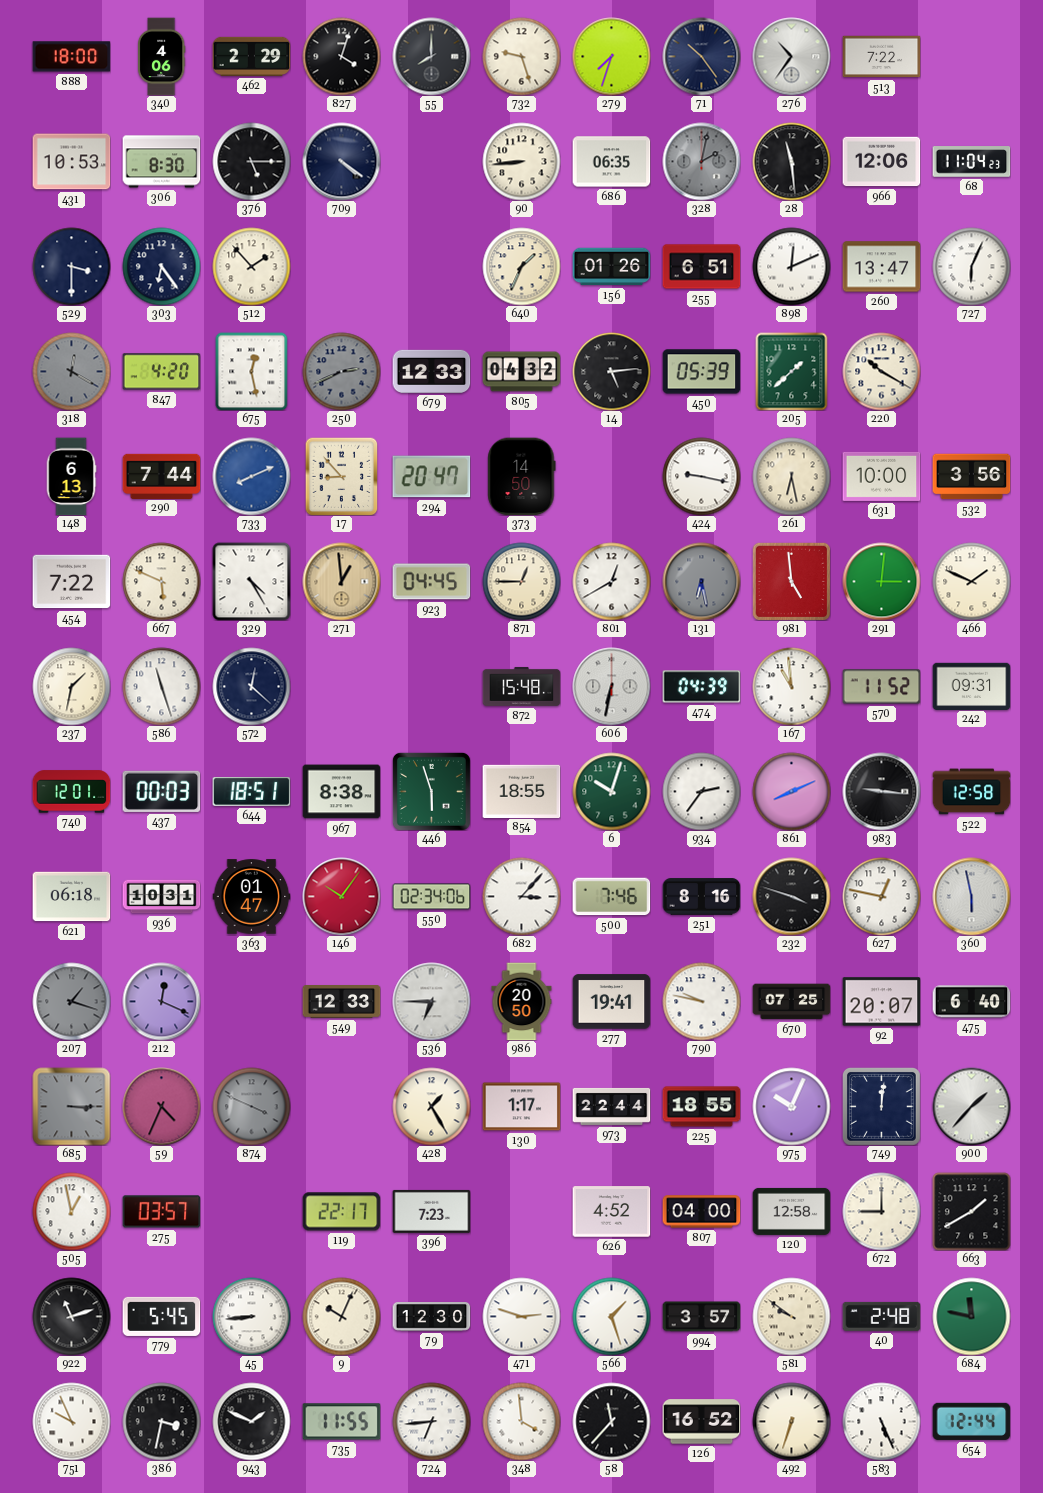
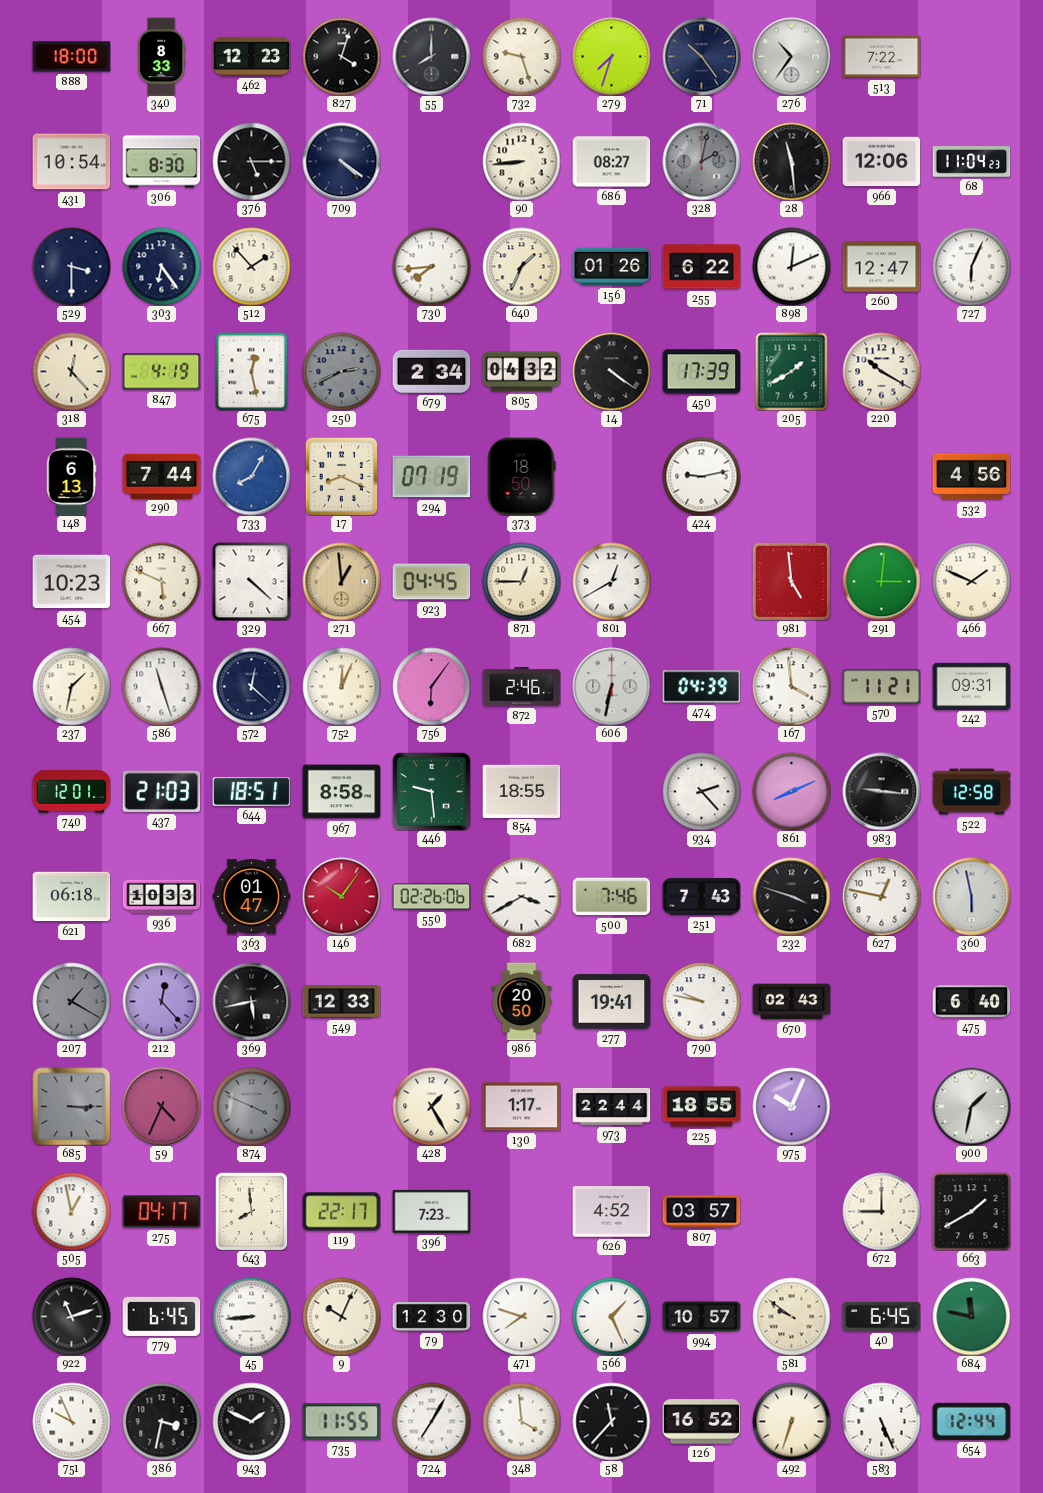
340: 4:06 -> 8:33
462: 2:29 -> 12:23
431: 10:53 -> 10:54
686: 06:35 -> 08:27
730: none -> 7:44
255: 6:51 -> 6:22
260: 13:47 -> 12:47
318: 12:20 -> 12:23
318 dial: grey -> cream
847: 4:20 -> 4:19
679: 12:33 -> 2:34
14: 5:14 -> 4:21
450: 05:39 -> 17:39
205: 1:38 -> 1:40
733: 8:11 -> 8:05
17: 8:53 -> 8:19
294: 20:47 -> 07:19
373: 14:50 -> 18:50
424: 9:17 -> 9:13
261: 6:28 -> none
631: 10:00 -> none
532: 3:56 -> 4:56
454: 7:22 -> 10:23
329: 4:25 -> 4:22
131: 6:28 -> none
752: none -> 12:04
756: none -> 6:06
872: 15:48 -> 2:46
167: 10:59 -> 3:59
570: 11:52 -> 11:21
437: 00:03 -> 21:03
967: 8:38 -> 8:58
446: 5:57 -> 9:29
6: 10:03 -> none
934: 2:36 -> 2:23
936: 10:31 -> 10:33
550: 02:34 -> 02:26
682: 3:07 -> 3:40
251: 8:16 -> 7:43
207: 1:18 -> 1:20
212: 12:19 -> 12:23
369: none -> 5:43
536: 6:45 -> none
670: 07:25 -> 02:43
92: 20:07 -> none
749: 12:01 -> none
900: 1:37 -> 1:32
275: 03:57 -> 04:17
643: none -> 7:59
807: 04:00 -> 03:57
120: 12:58 -> none
779: 5:45 -> 6:45
471: 2:48 -> 7:48
566: 1:27 -> 1:26
994: 3:57 -> 10:57
40: 2:48 -> 6:45
724: 6:44 -> 7:05
